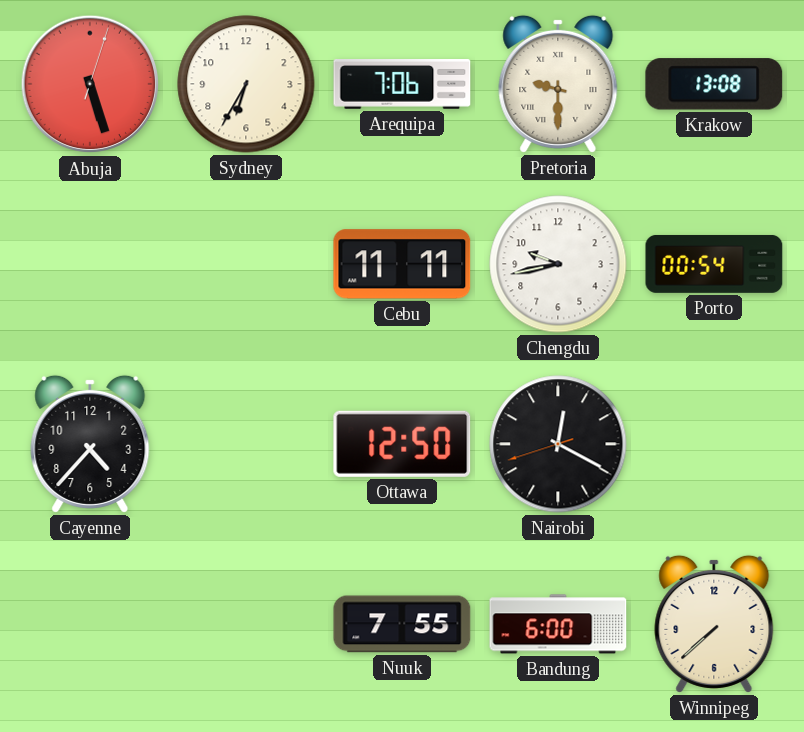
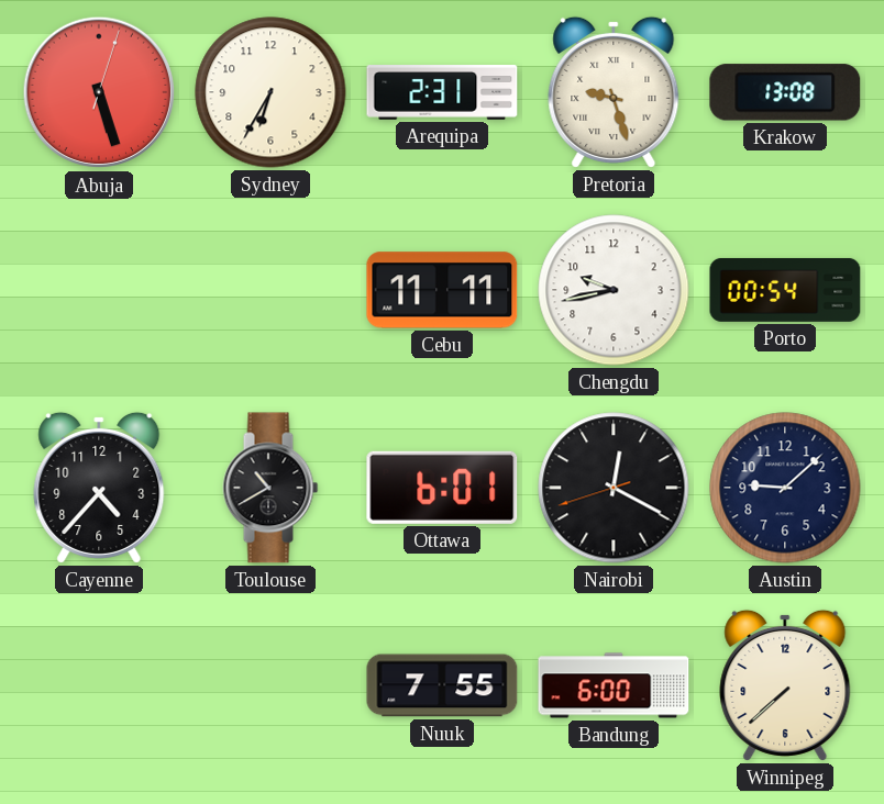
Arequipa: 7:06 -> 2:31
Pretoria: 9:30 -> 9:27
Toulouse: none -> 10:40
Ottawa: 12:50 -> 6:01
Austin: none -> 9:08
